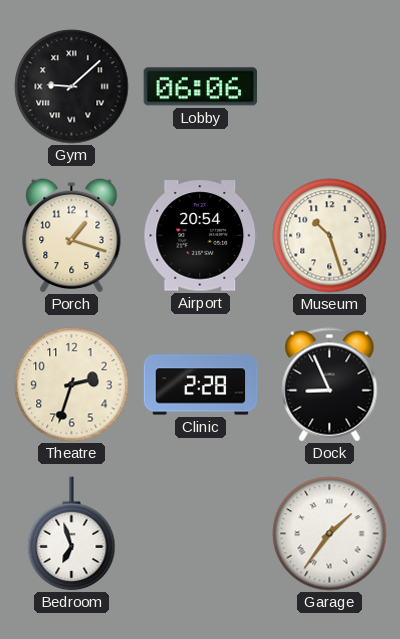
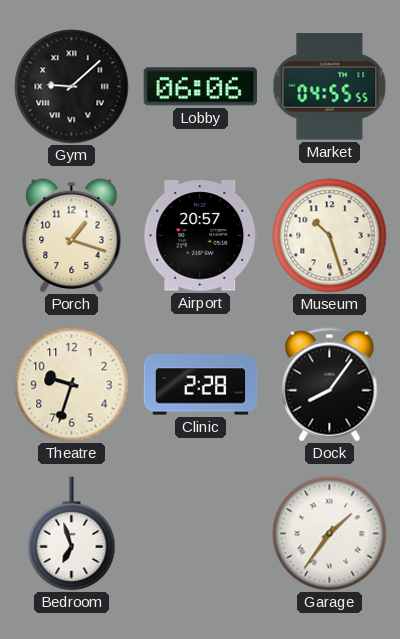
Market: none -> 04:55
Airport: 20:54 -> 20:57
Theatre: 2:33 -> 9:33
Dock: 8:56 -> 8:06
